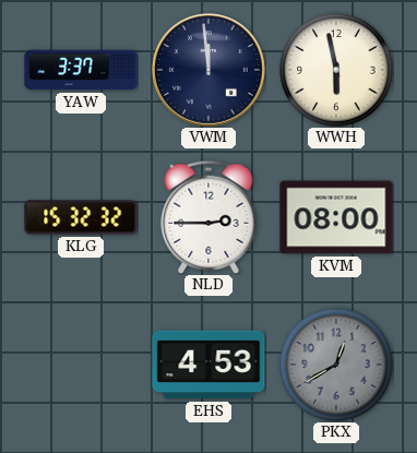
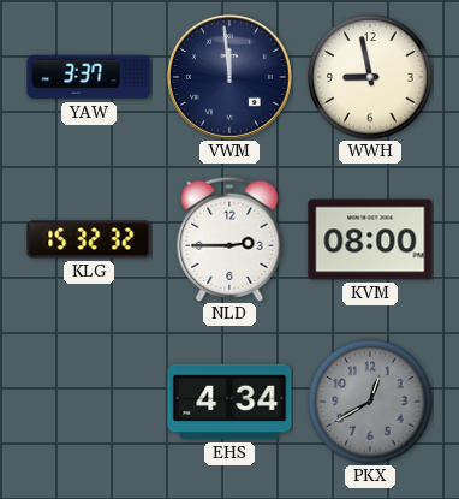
WWH: 5:58 -> 8:58
EHS: 4:53 -> 4:34
